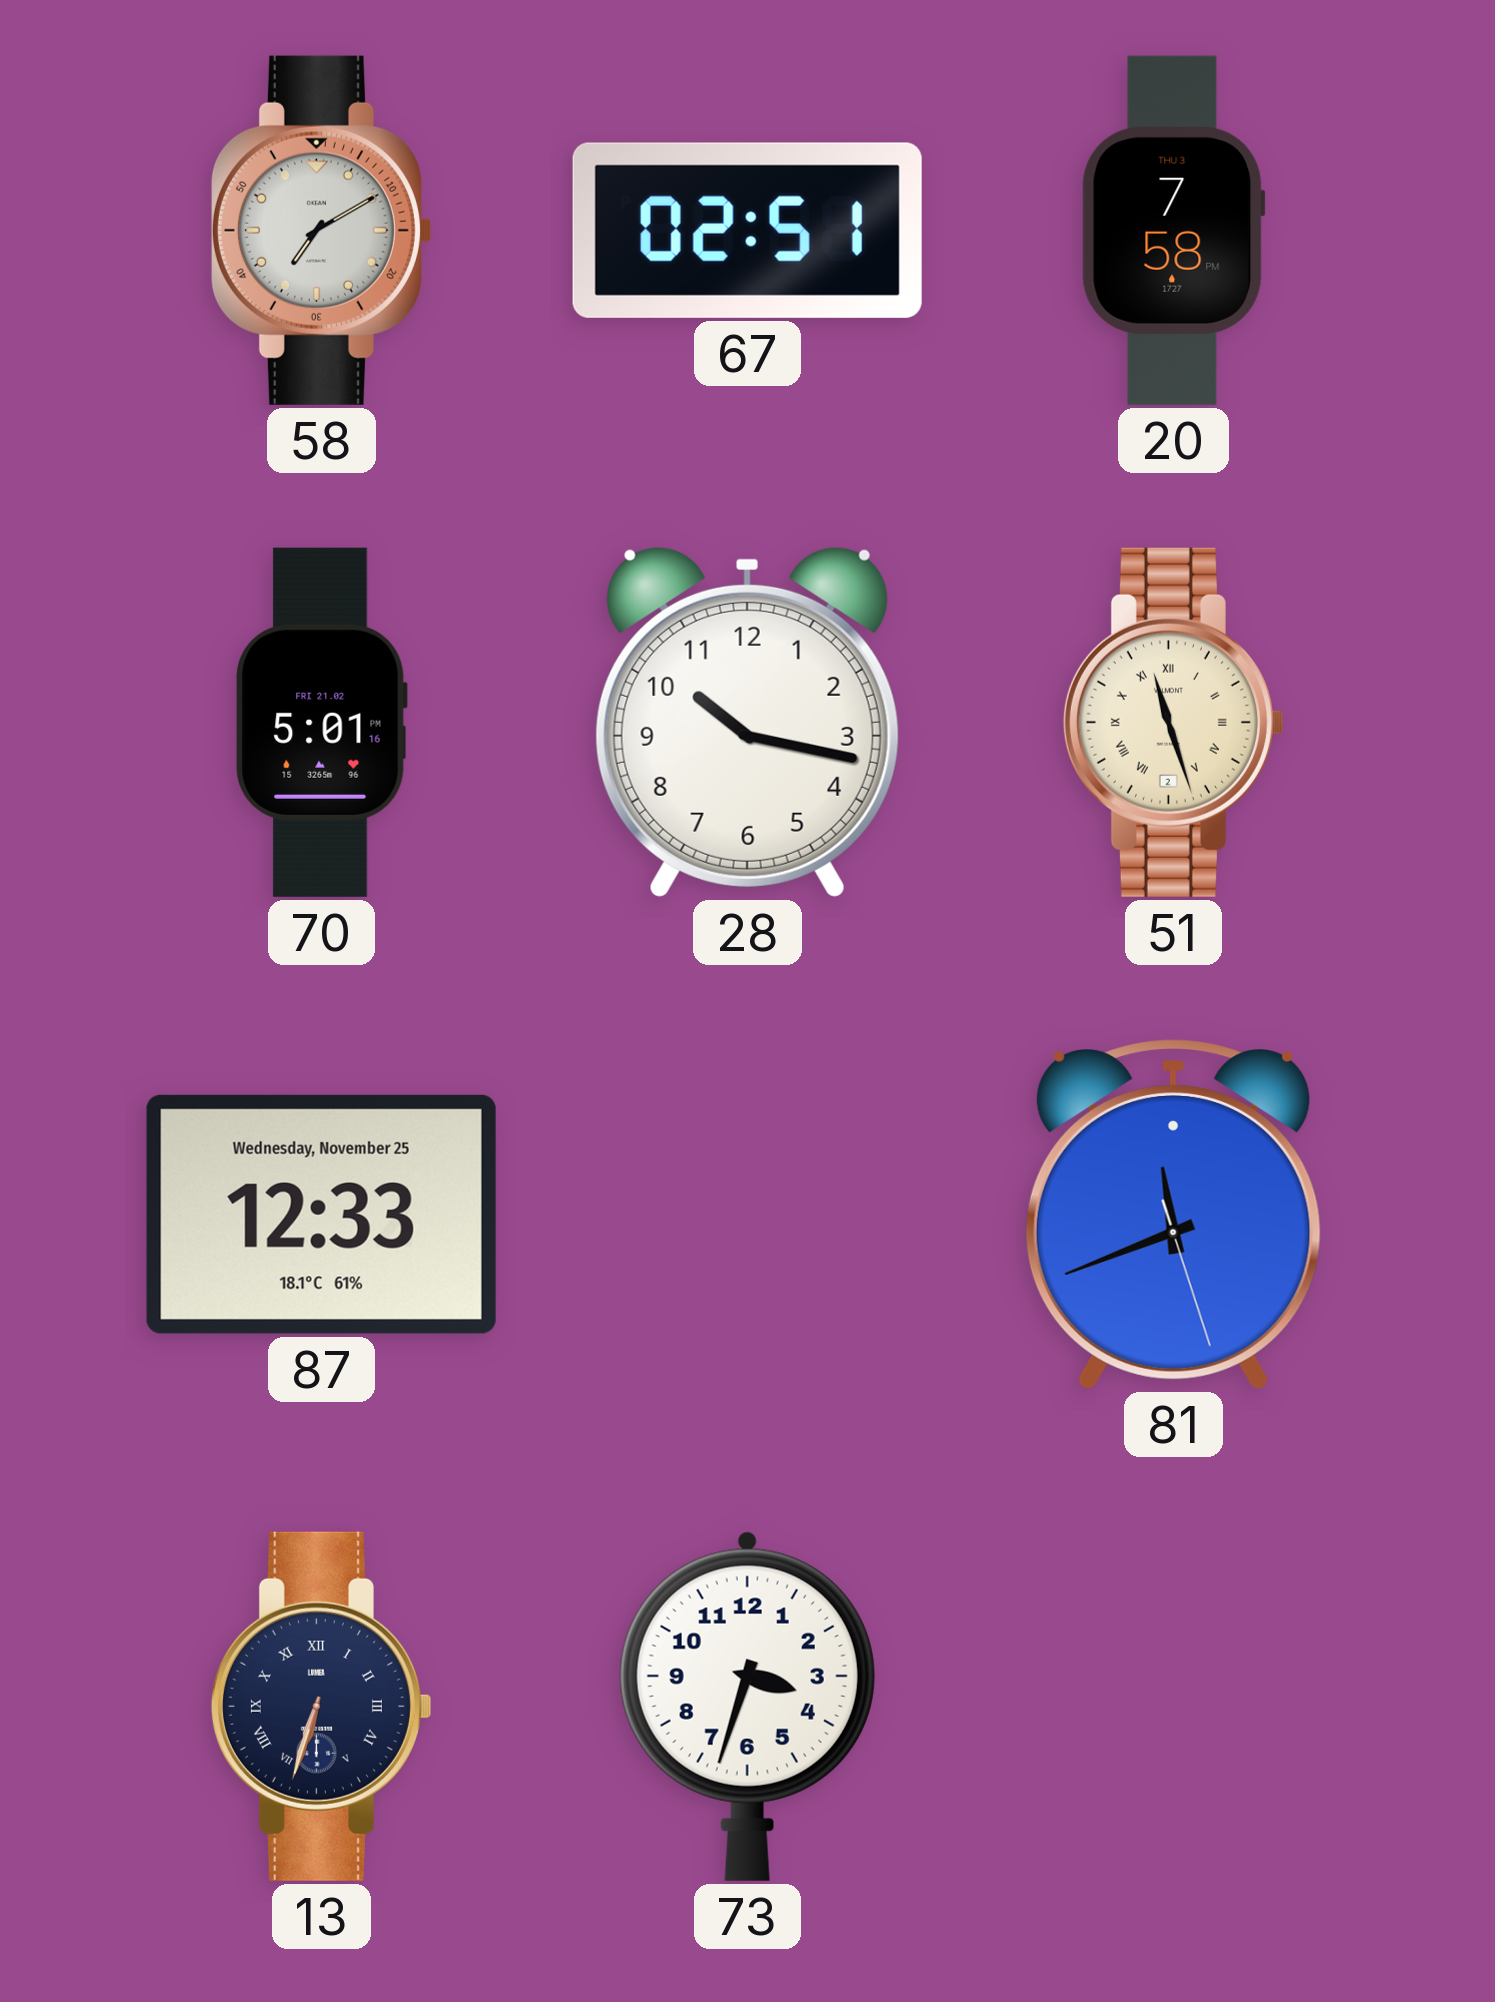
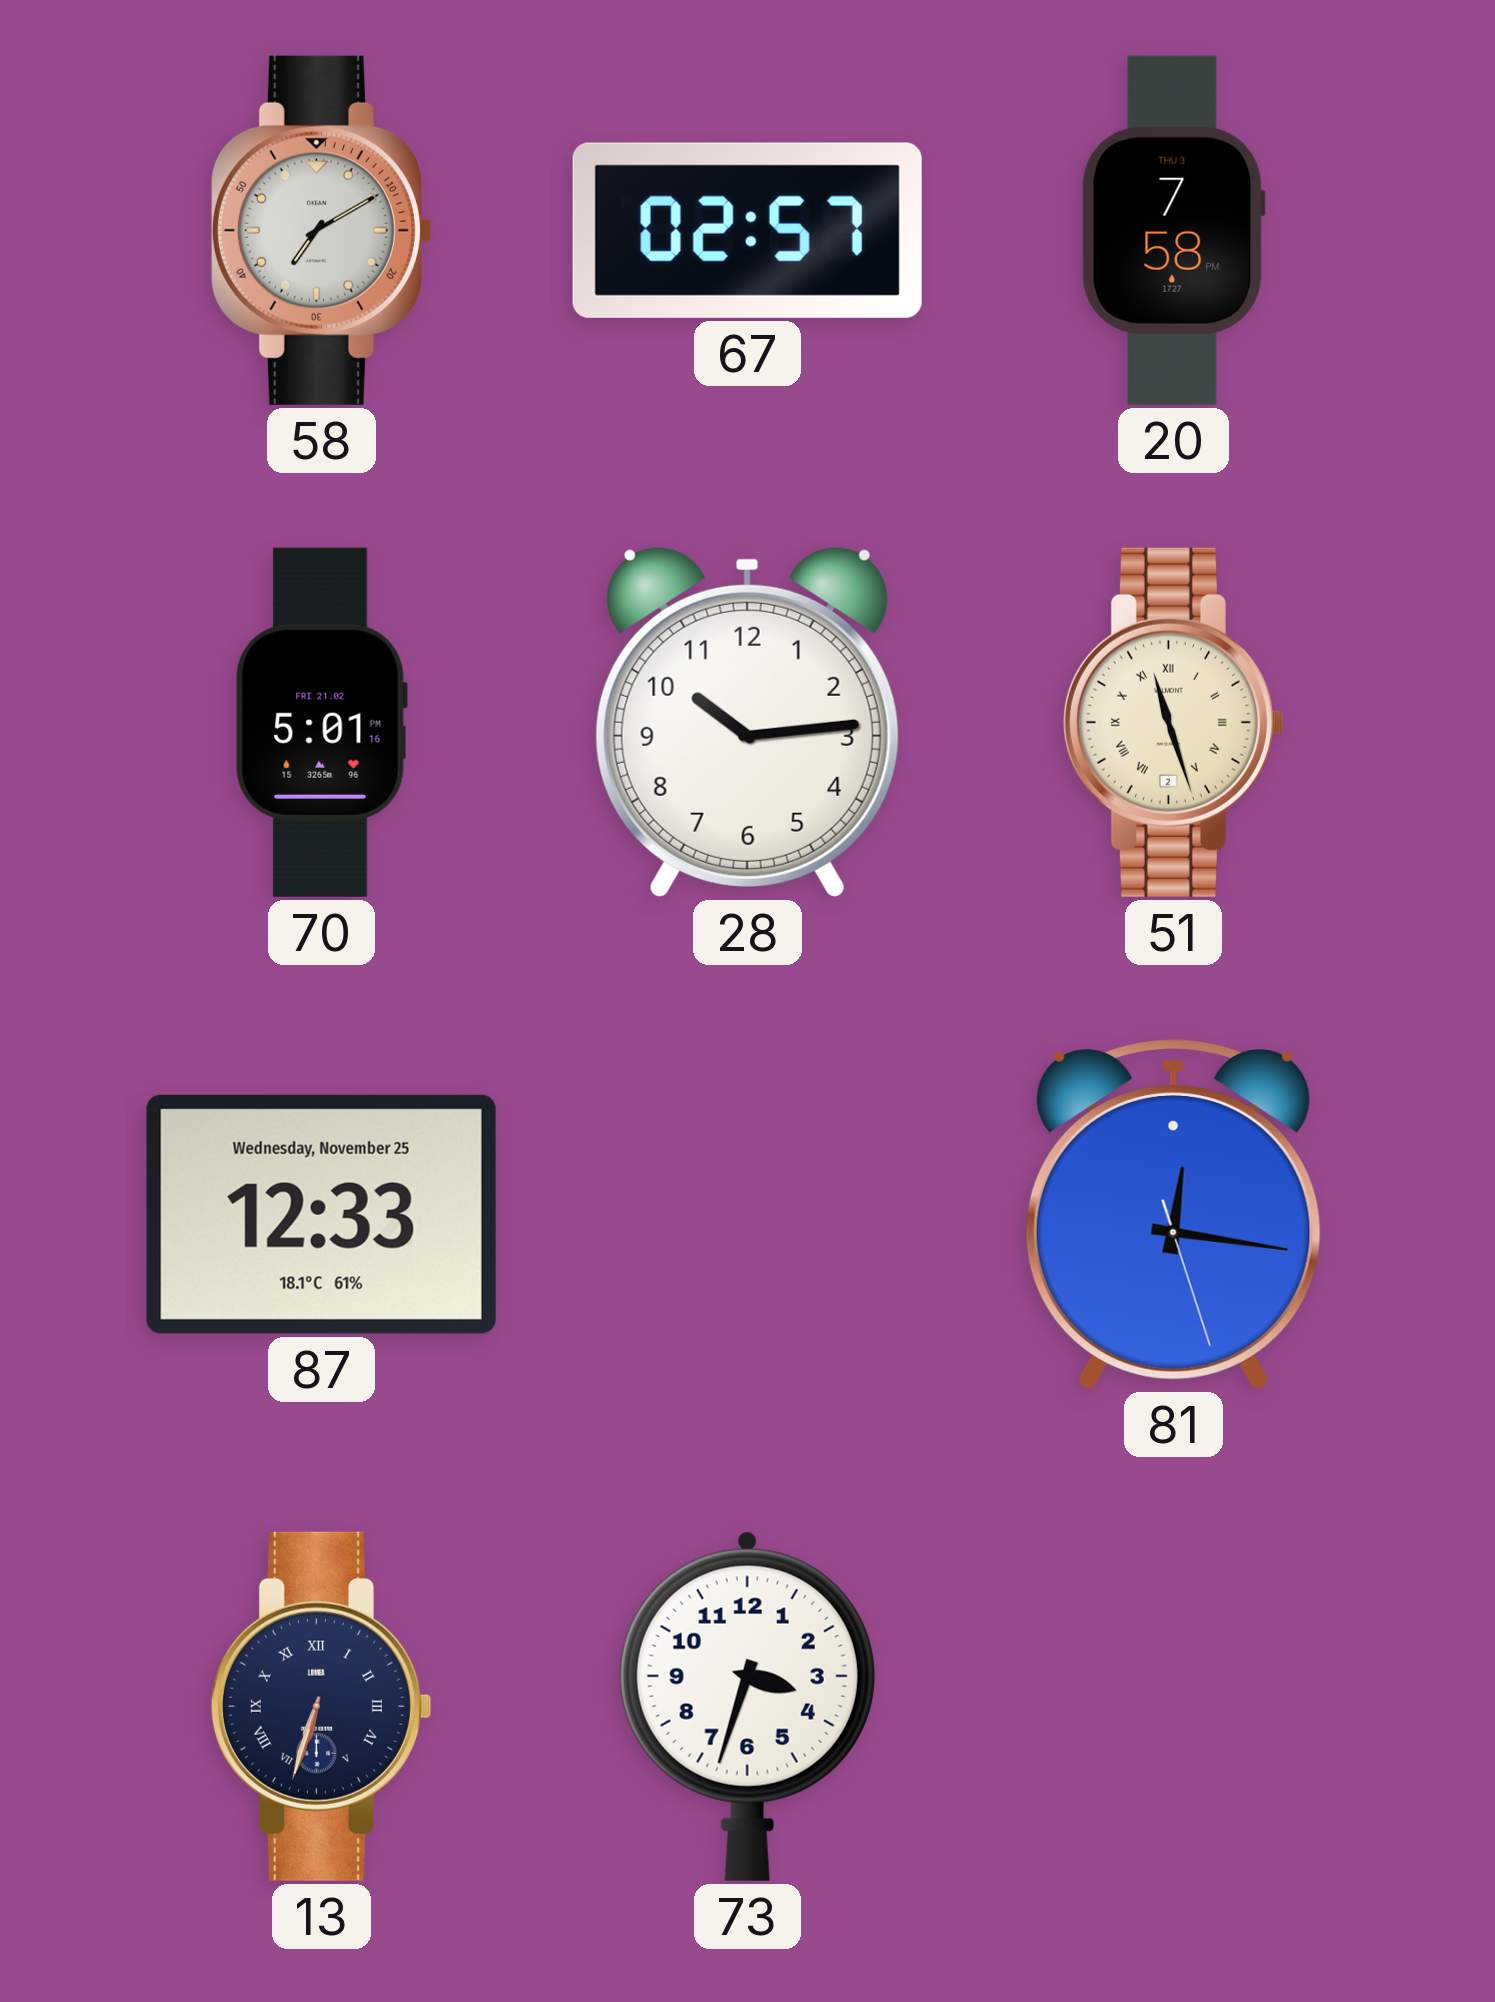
67: 02:51 -> 02:57
28: 10:17 -> 10:14
81: 11:41 -> 12:16
